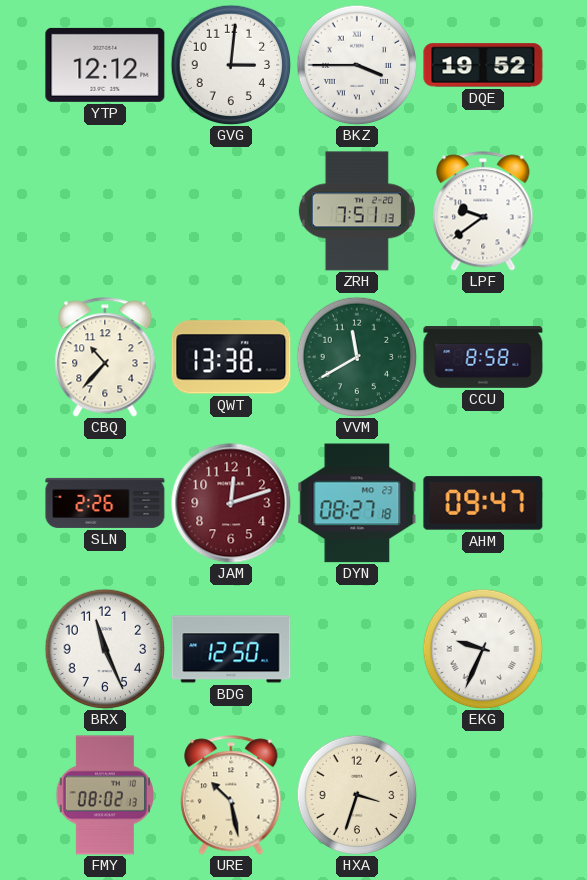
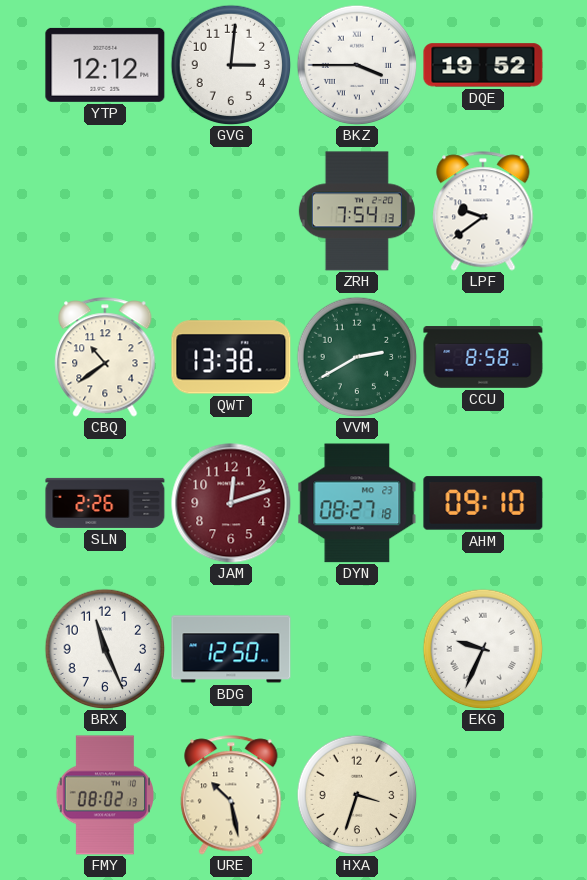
ZRH: 7:51 -> 7:54
CBQ: 10:37 -> 10:39
VVM: 11:40 -> 2:40
AHM: 09:47 -> 09:10
